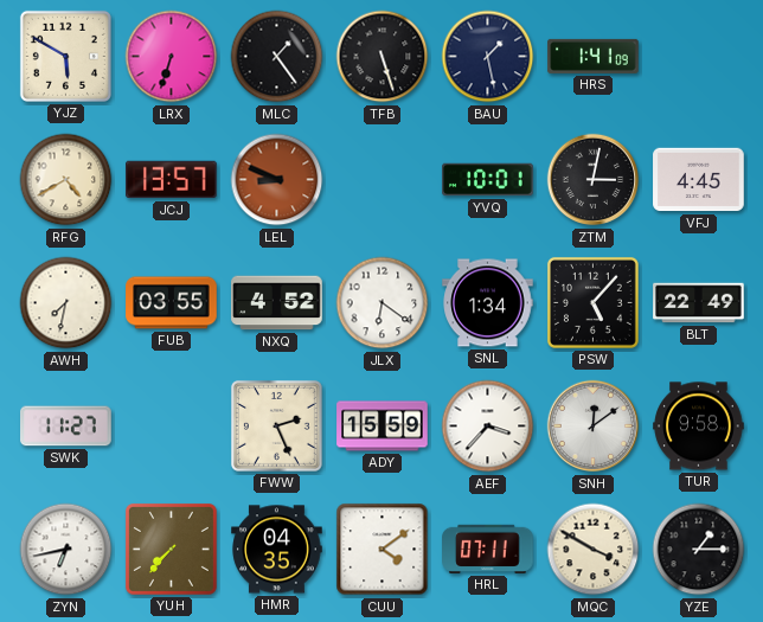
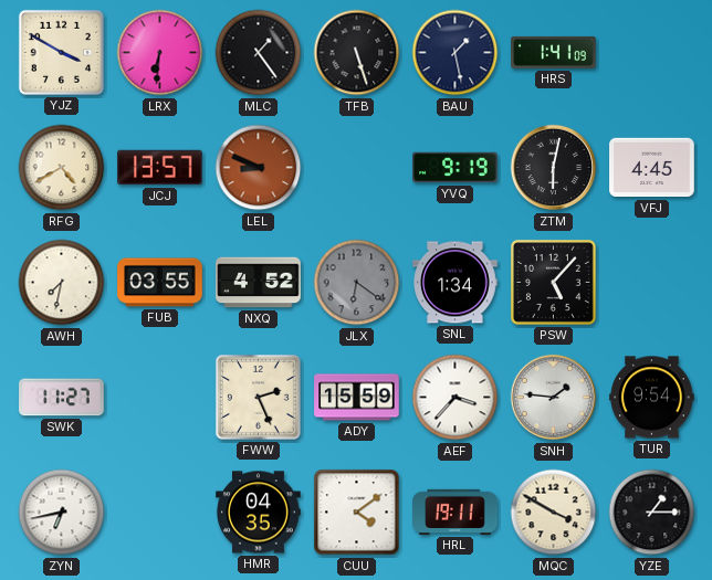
YJZ: 5:50 -> 3:50
LRX: 6:33 -> 6:31
YVQ: 10:01 -> 9:19
ZTM: 3:02 -> 6:02
JLX dial: white -> grey
BLT: 22:49 -> none
SNH: 12:09 -> 1:46
TUR: 9:58 -> 9:54
YUH: 7:37 -> none
HRL: 07:11 -> 19:11
